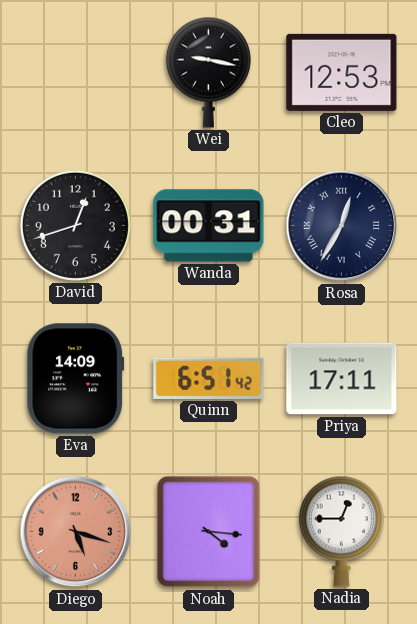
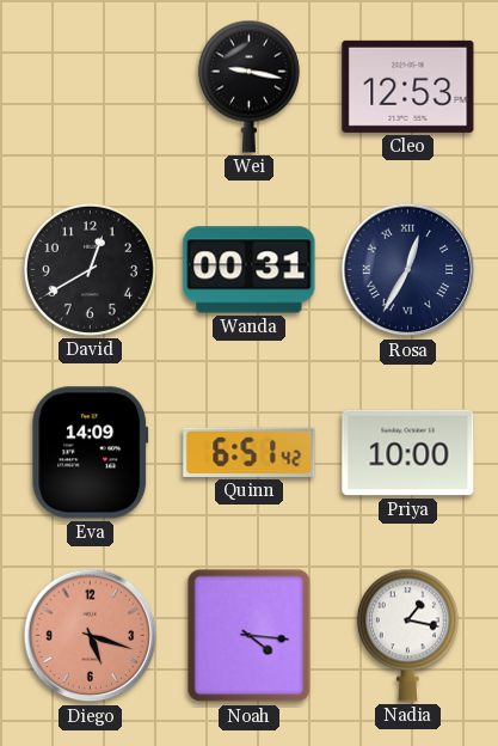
David: 12:42 -> 12:40
Priya: 17:11 -> 10:00
Nadia: 12:45 -> 1:17
